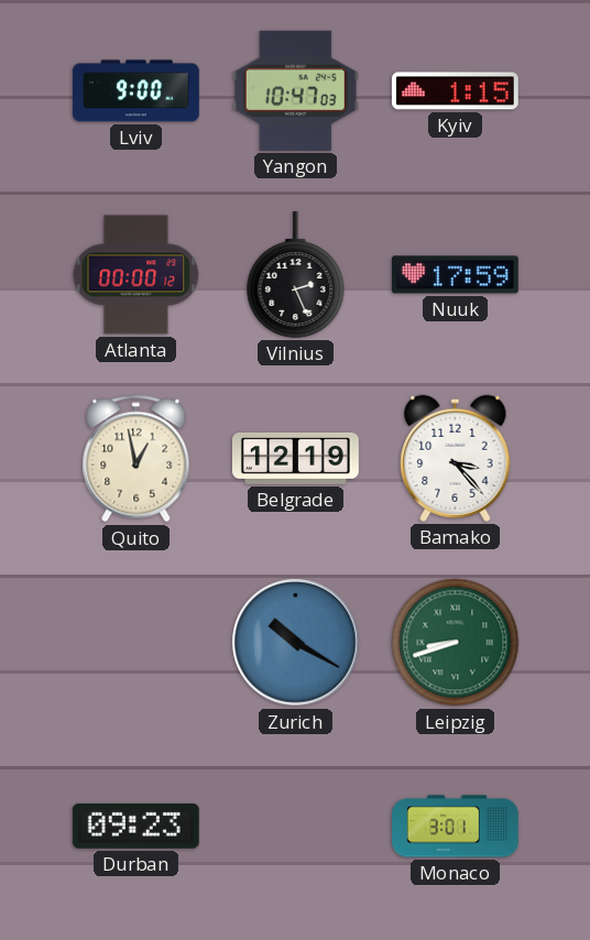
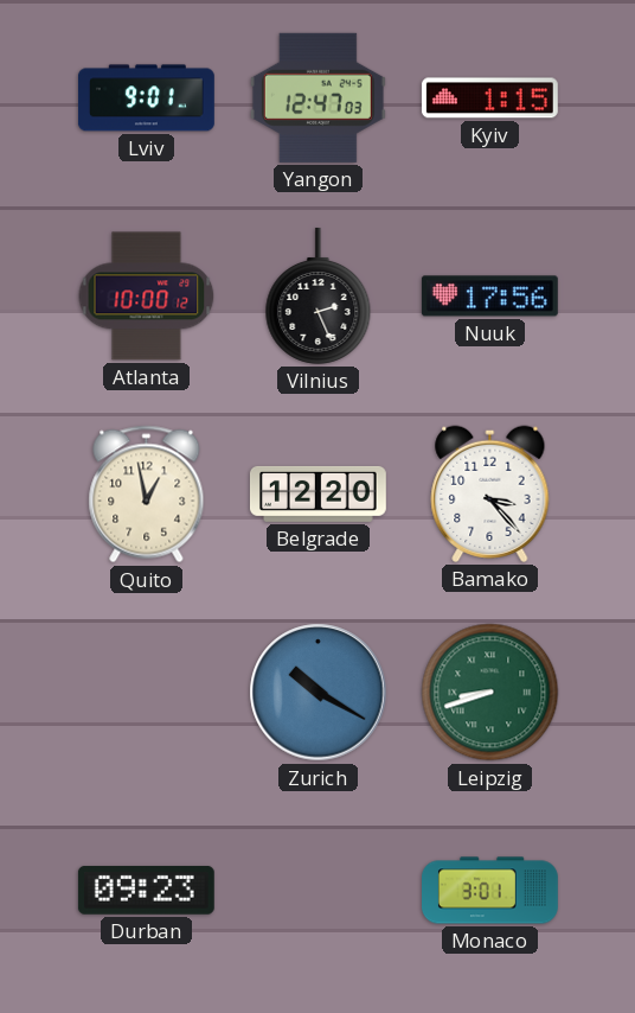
Lviv: 9:00 -> 9:01
Yangon: 10:47 -> 12:47
Atlanta: 00:00 -> 10:00
Nuuk: 17:59 -> 17:56
Belgrade: 12:19 -> 12:20
